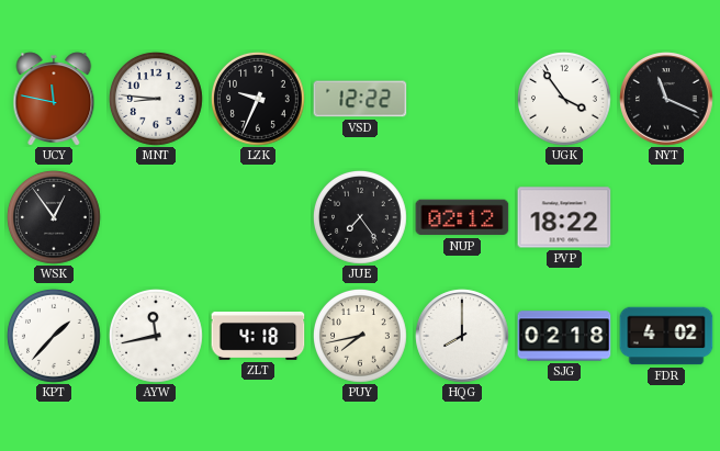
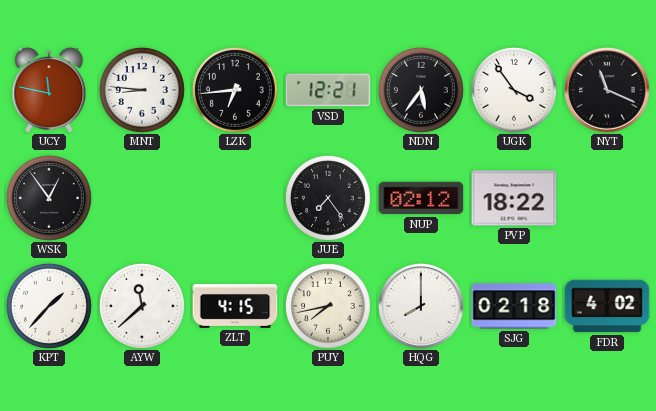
LZK: 9:34 -> 6:44
VSD: 12:22 -> 12:21
NDN: none -> 5:36
AYW: 11:43 -> 11:38
ZLT: 4:18 -> 4:15
